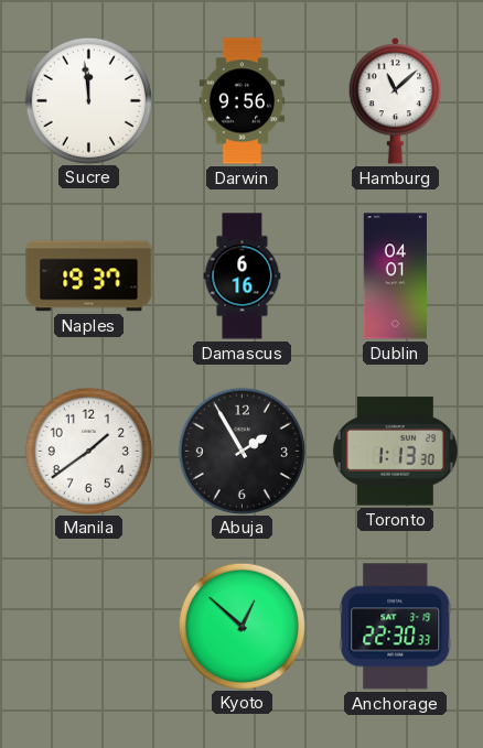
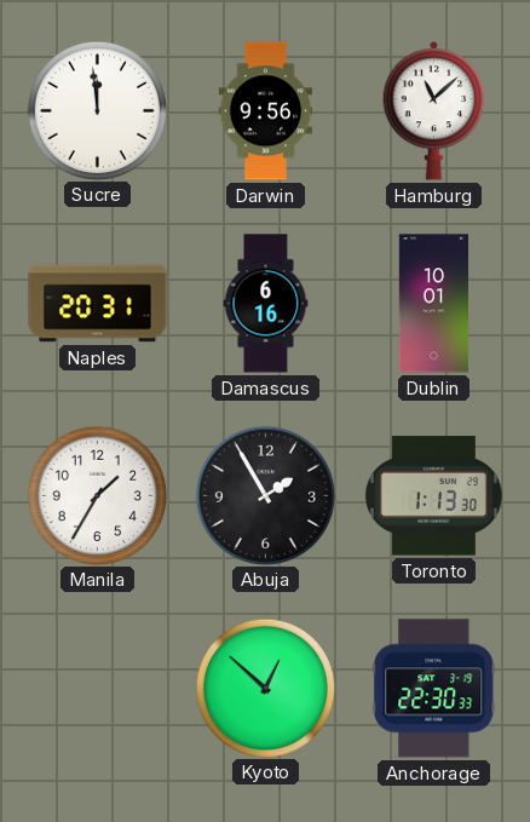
Naples: 19:37 -> 20:31
Dublin: 04:01 -> 10:01
Manila: 1:39 -> 1:35
